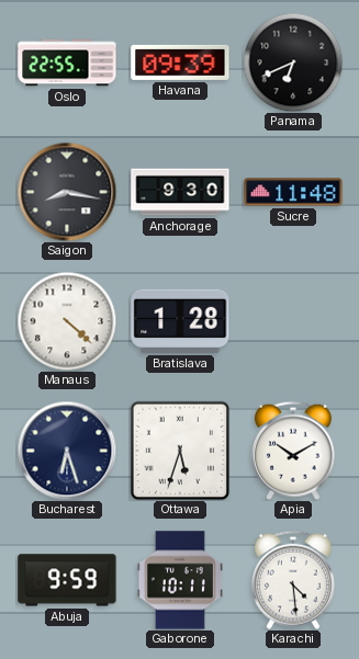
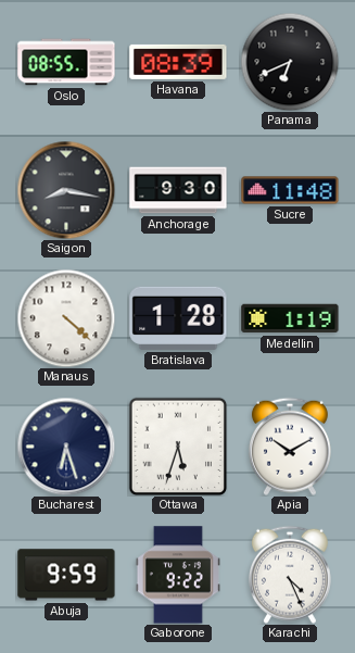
Oslo: 22:55 -> 08:55
Havana: 09:39 -> 08:39
Medellin: none -> 1:19
Gaborone: 10:11 -> 9:22
Karachi: 4:29 -> 4:26
